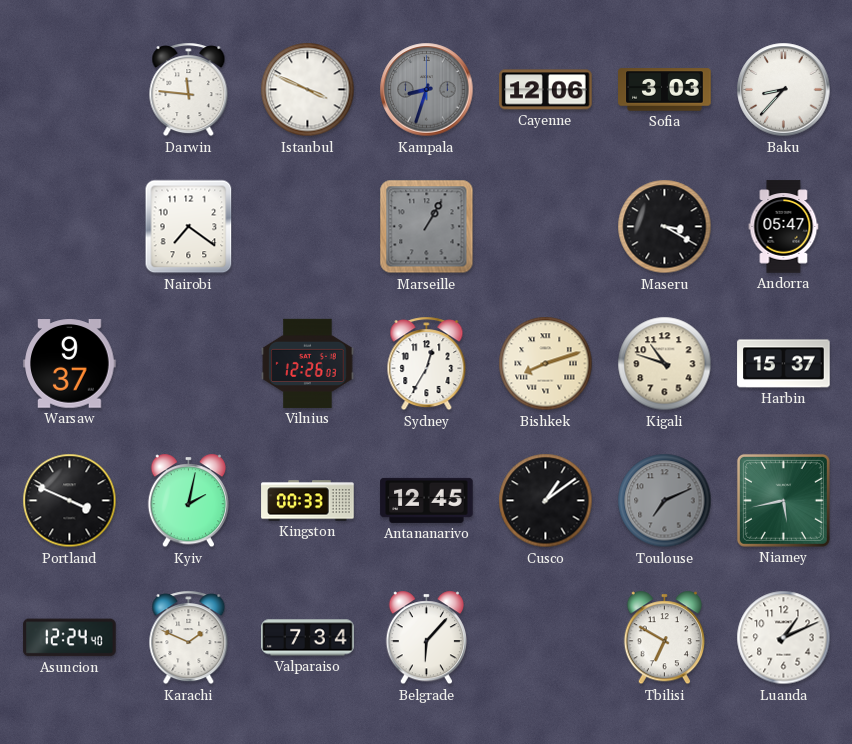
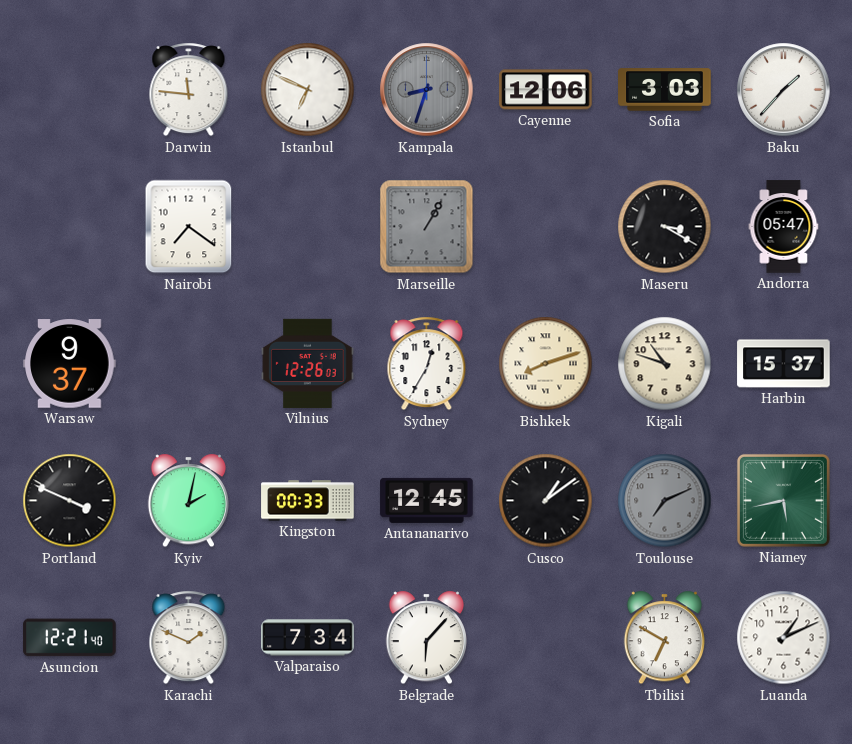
Istanbul: 3:49 -> 6:49
Baku: 8:37 -> 1:37
Asuncion: 12:24 -> 12:21
